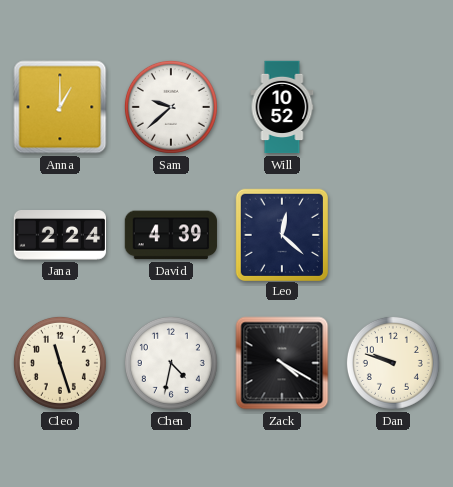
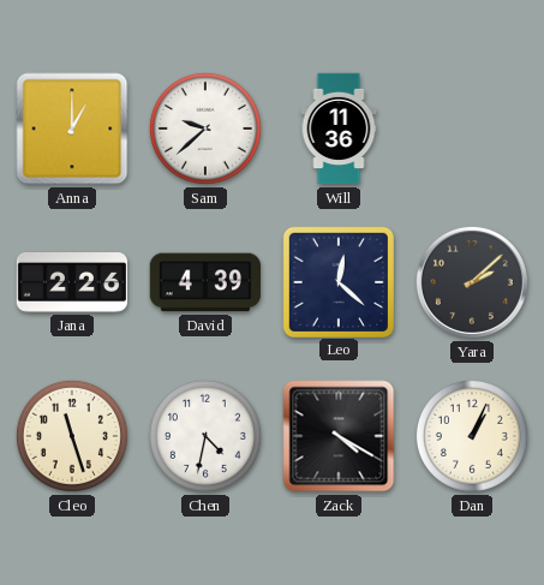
Will: 10:52 -> 11:36
Jana: 2:24 -> 2:26
Yara: none -> 2:08
Dan: 9:48 -> 1:04
